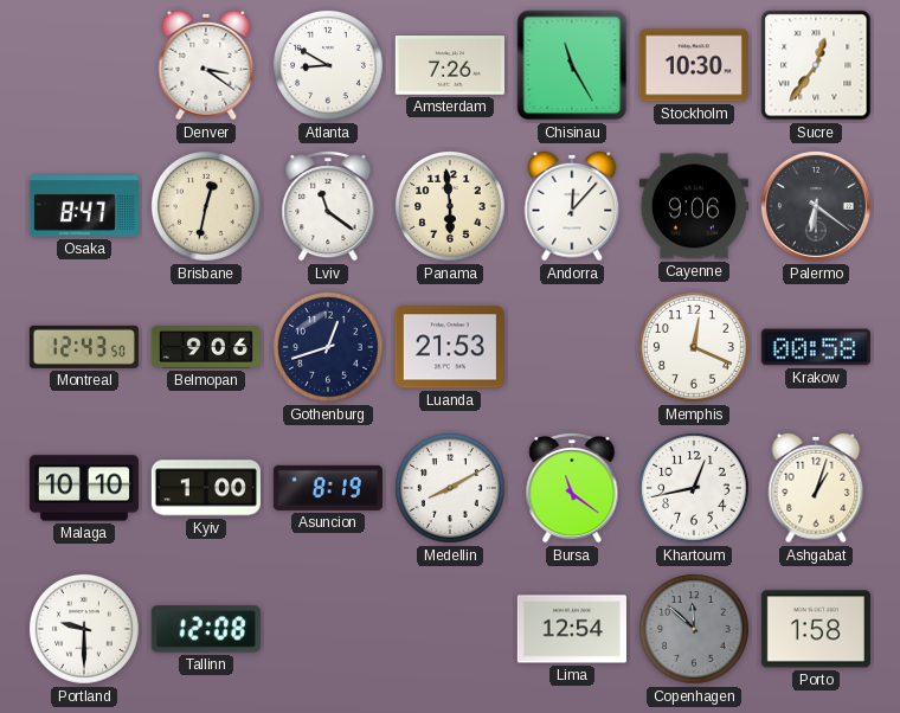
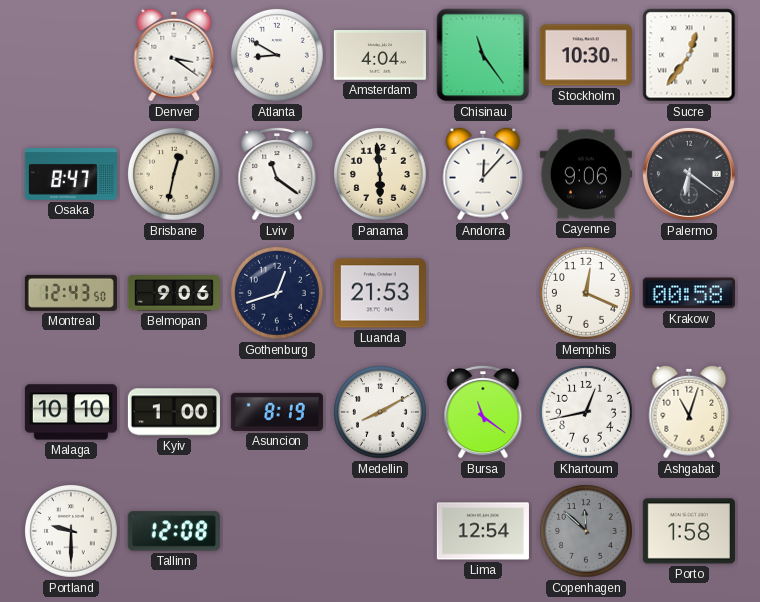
Amsterdam: 7:26 -> 4:04
Chisinau: 11:25 -> 11:24
Ashgabat: 1:03 -> 11:03
